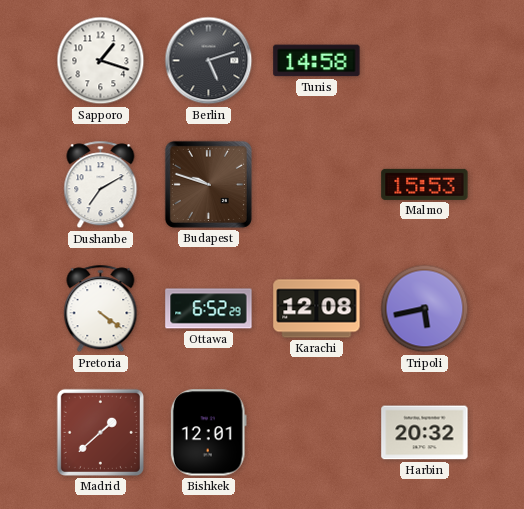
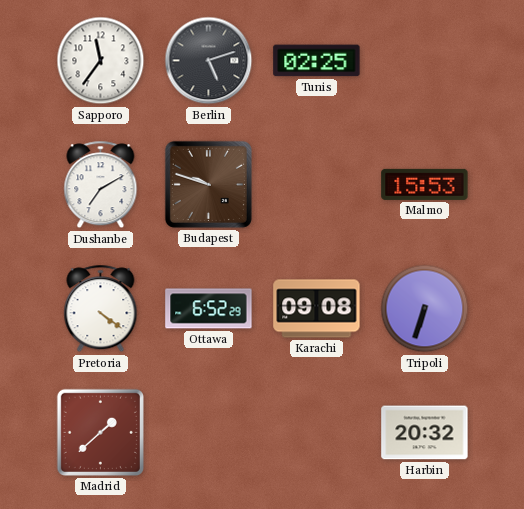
Sapporo: 1:18 -> 11:36
Tunis: 14:58 -> 02:25
Karachi: 12:08 -> 09:08
Tripoli: 5:43 -> 6:33
Bishkek: 12:01 -> none
